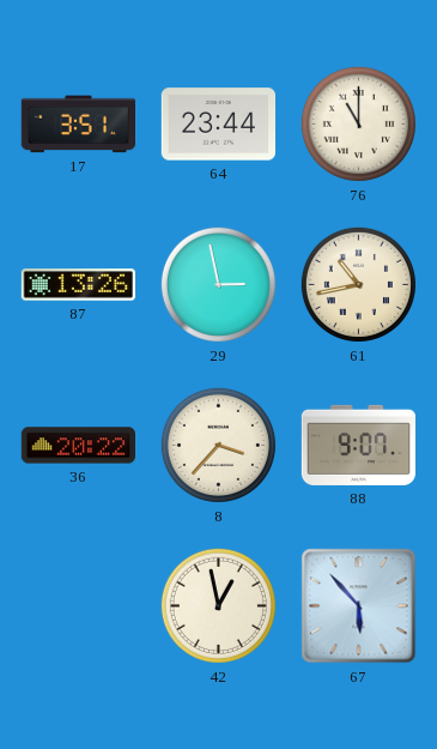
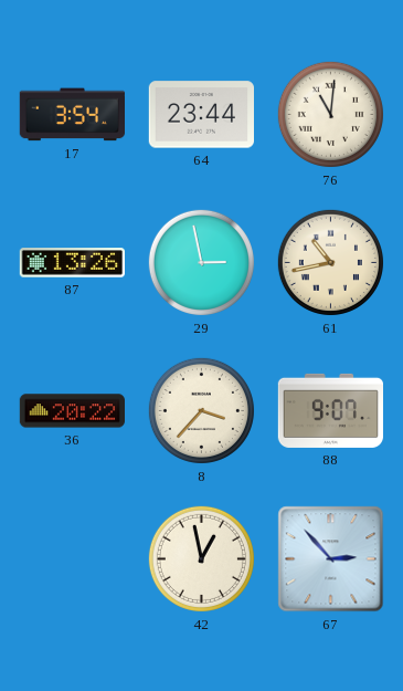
17: 3:51 -> 3:54
76: 11:00 -> 11:01
67: 5:53 -> 2:53
